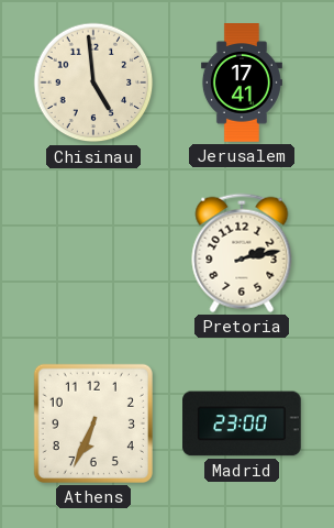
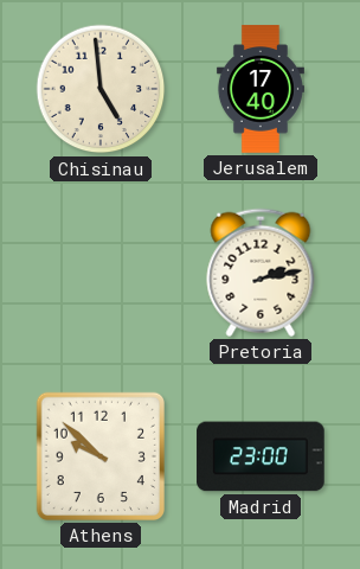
Jerusalem: 17:41 -> 17:40
Athens: 6:34 -> 9:52
